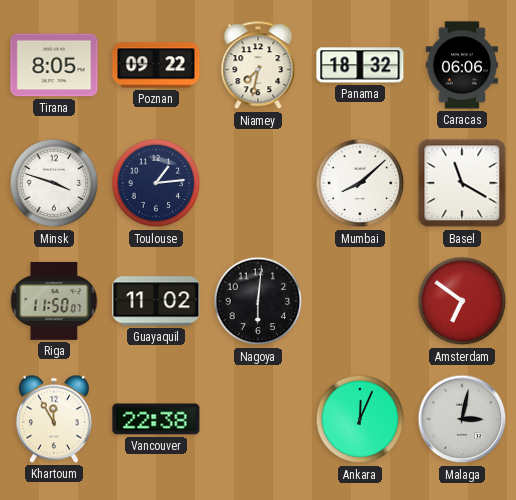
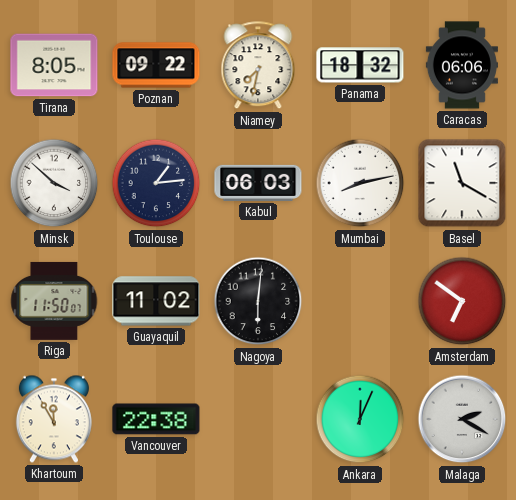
Minsk: 3:48 -> 3:52
Kabul: none -> 06:03
Mumbai: 8:08 -> 8:13
Malaga: 3:02 -> 2:20
